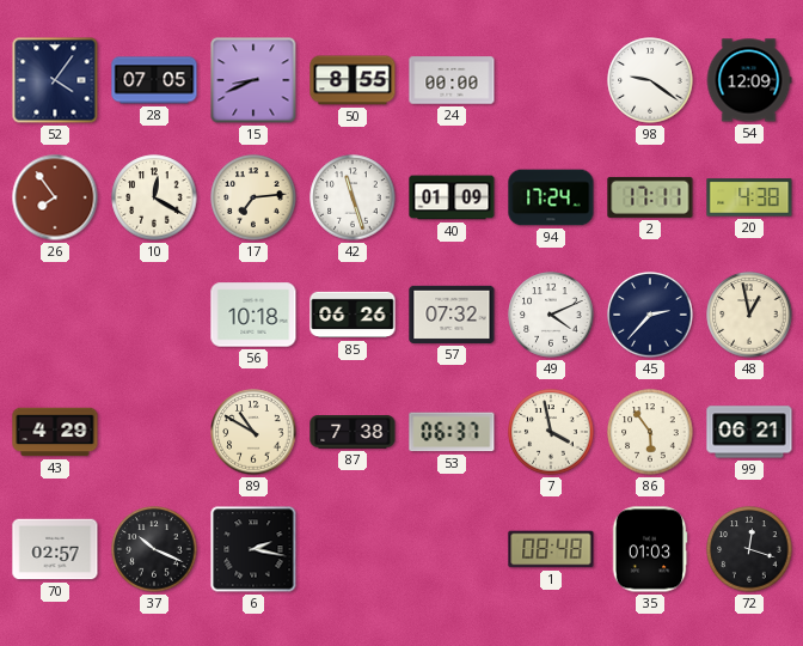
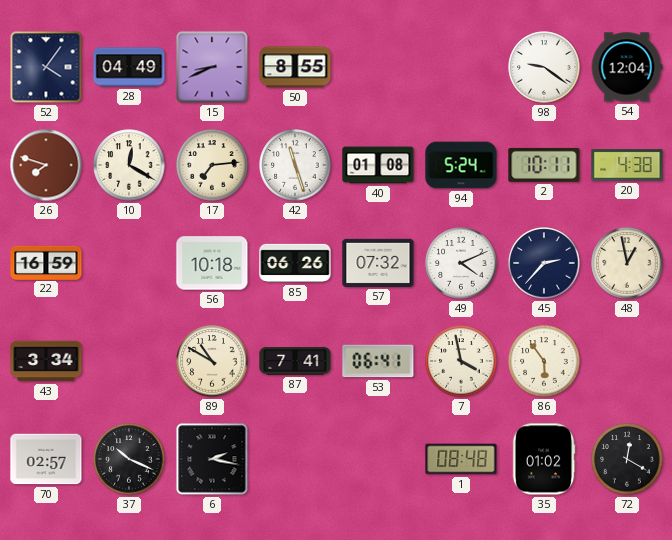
28: 07:05 -> 04:49
24: 00:00 -> none
54: 12:09 -> 12:04
26: 7:54 -> 7:48
40: 01:09 -> 01:08
94: 17:24 -> 5:24
2: 17:11 -> 10:11
22: none -> 16:59
43: 4:29 -> 3:34
87: 7:38 -> 7:41
53: 06:37 -> 06:41
99: 06:21 -> none
35: 01:03 -> 01:02
72: 12:18 -> 12:20
